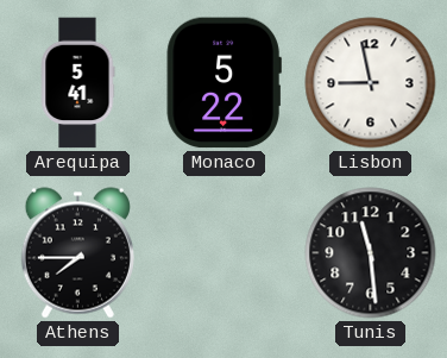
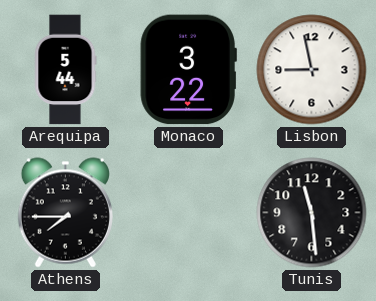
Arequipa: 5:41 -> 5:44
Monaco: 5:22 -> 3:22
